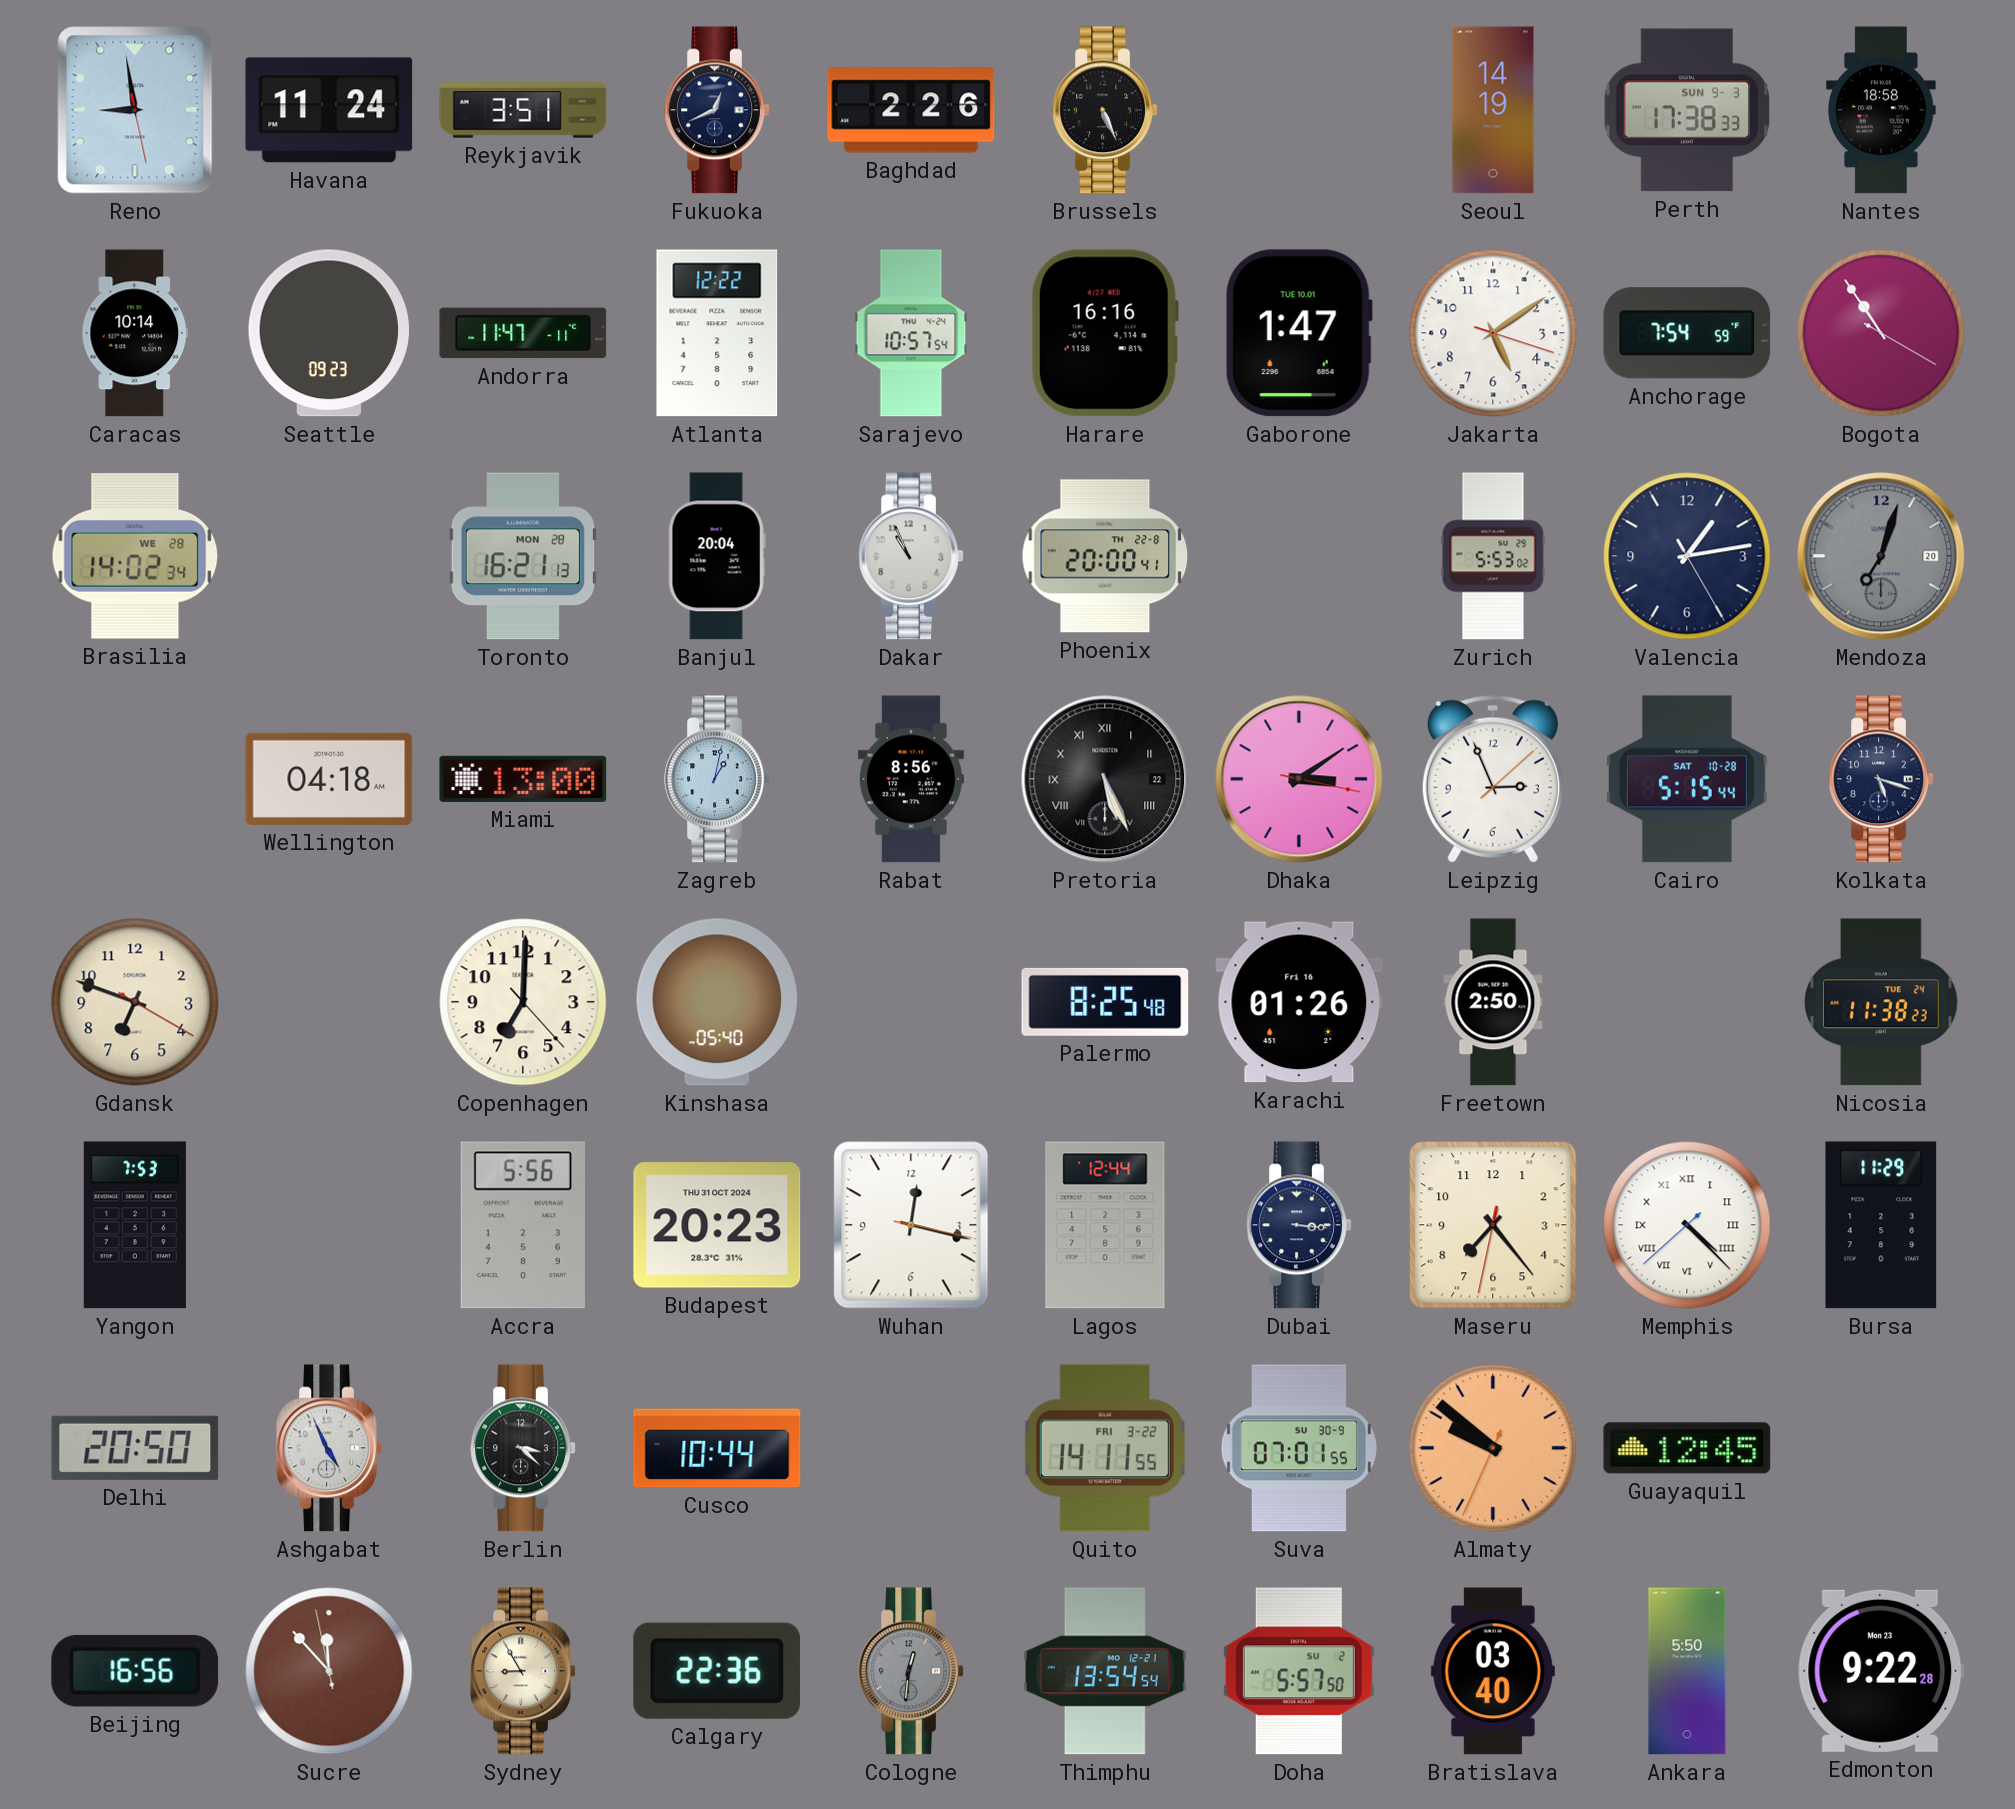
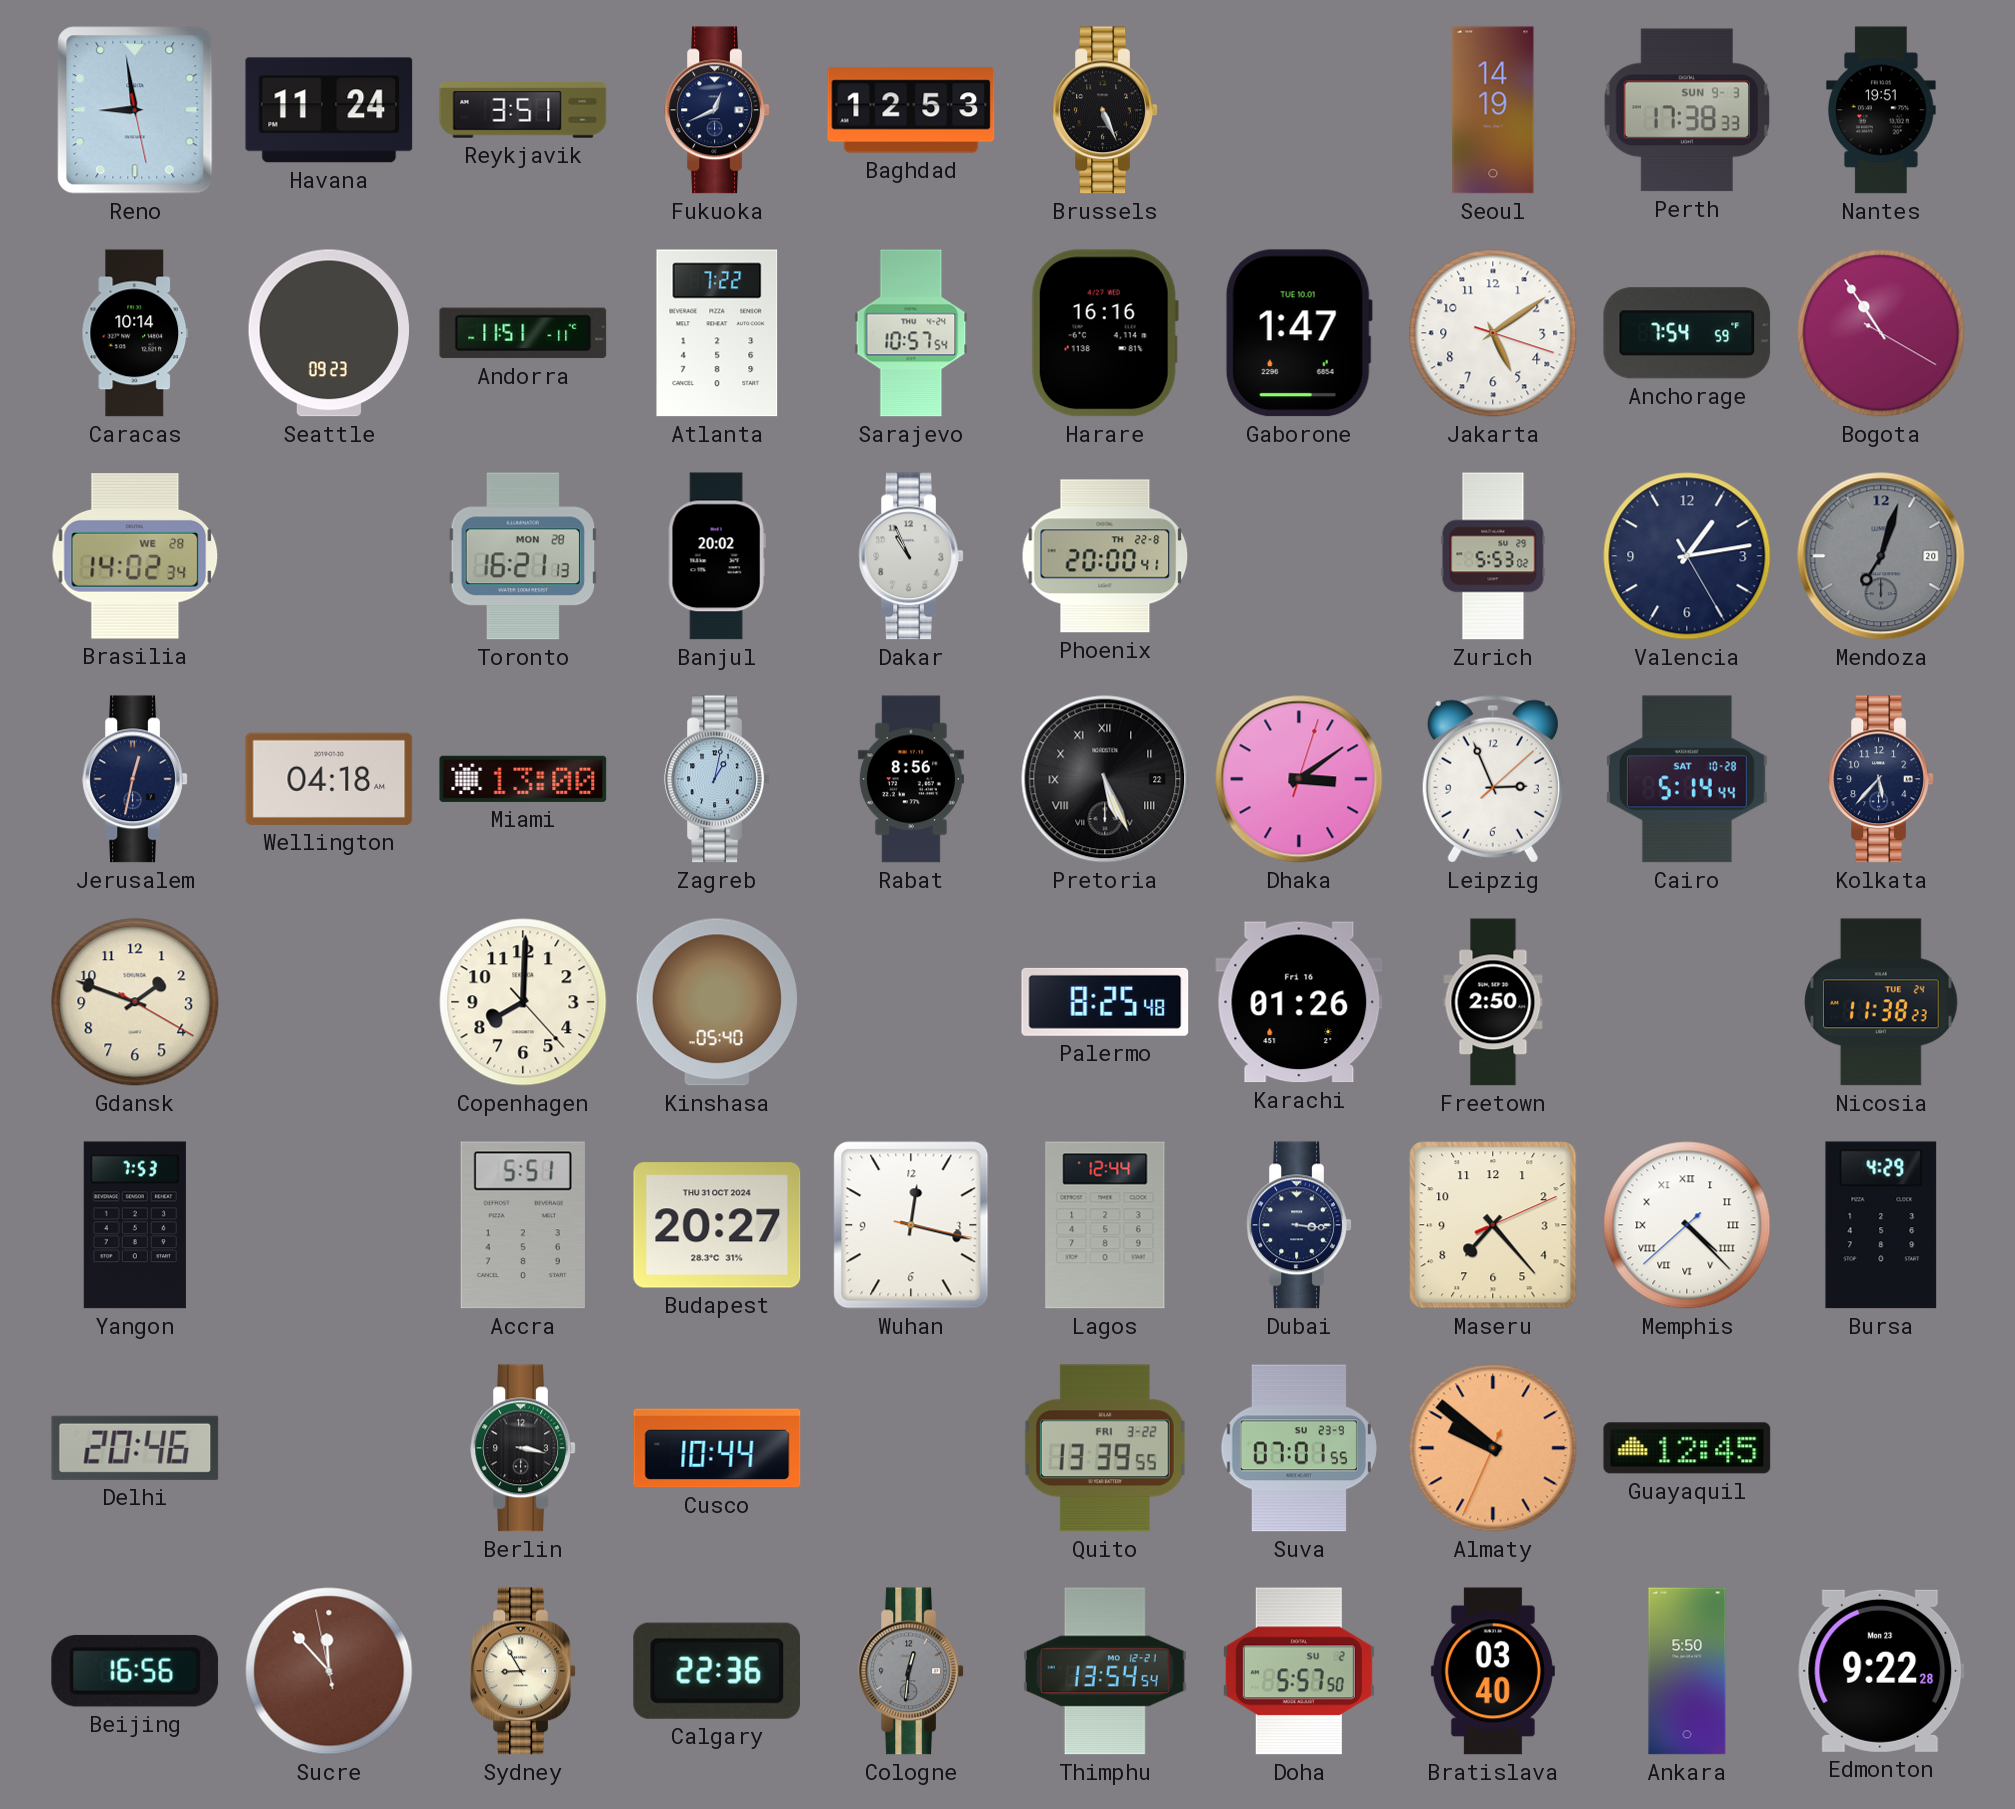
Baghdad: 2:26 -> 12:53
Nantes: 18:58 -> 19:51
Andorra: 11:47 -> 11:51
Atlanta: 12:22 -> 7:22
Banjul: 20:04 -> 20:02
Jerusalem: none -> 12:32
Dhaka: 3:09:17 -> 3:09:03
Cairo: 5:15 -> 5:14
Kolkata: 5:18 -> 5:37
Gdansk: 6:48 -> 1:48
Copenhagen: 7:00 -> 8:00
Accra: 5:56 -> 5:51
Budapest: 20:23 -> 20:27
Maseru: 7:23:32 -> 7:23:11
Bursa: 11:29 -> 4:29
Delhi: 20:50 -> 20:46
Ashgabat: 4:56 -> none
Berlin: 3:22 -> 3:17
Quito: 14:11 -> 13:39
Suva date: SU 30-9 -> SU 23-9
